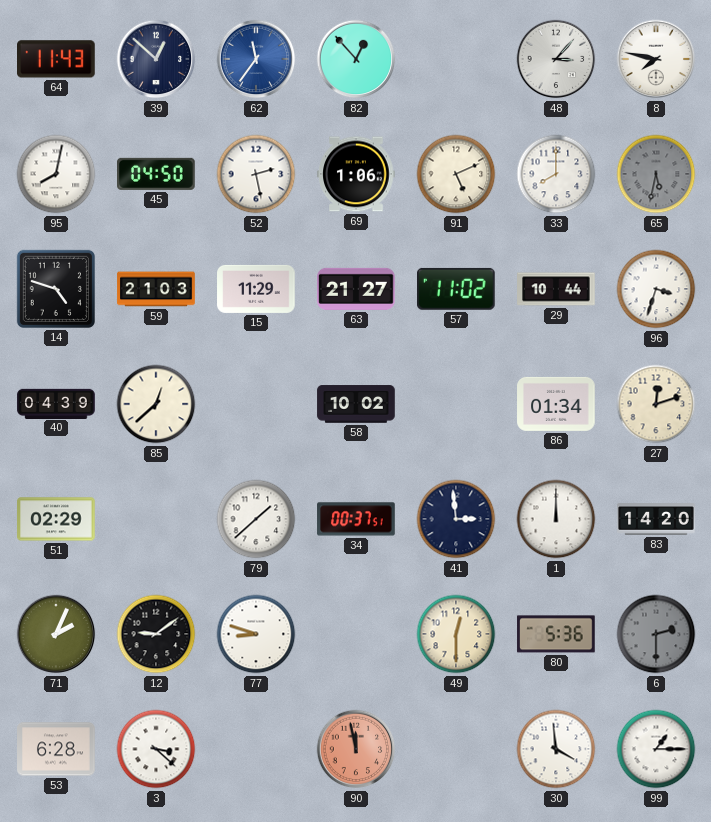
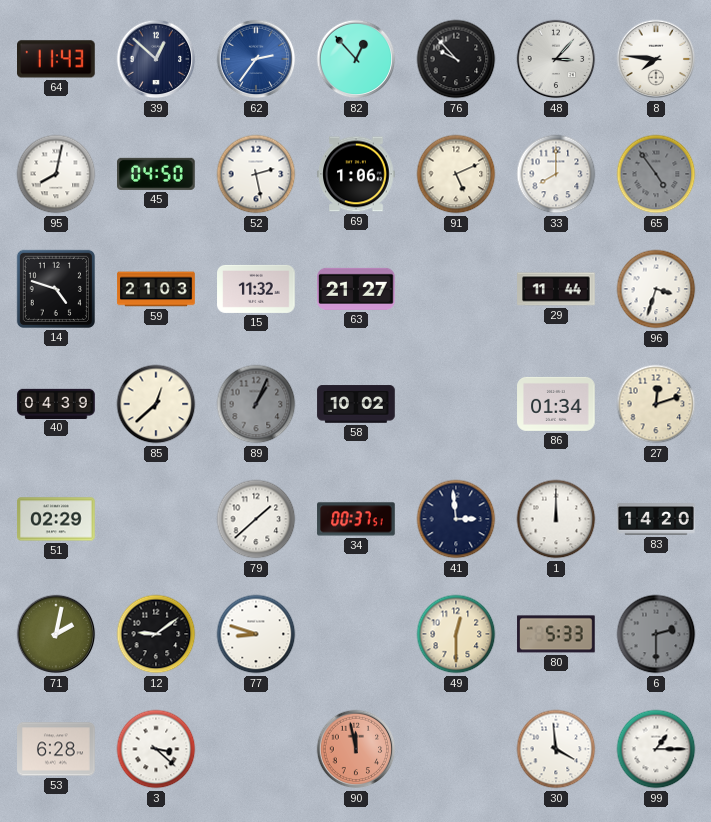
62: 11:36 -> 2:36
76: none -> 9:53
8: 7:47 -> 7:46
65: 5:32 -> 4:54
15: 11:29 -> 11:32
57: 11:02 -> none
29: 10:44 -> 11:44
89: none -> 1:04
71: 2:04 -> 2:02
80: 5:36 -> 5:33
